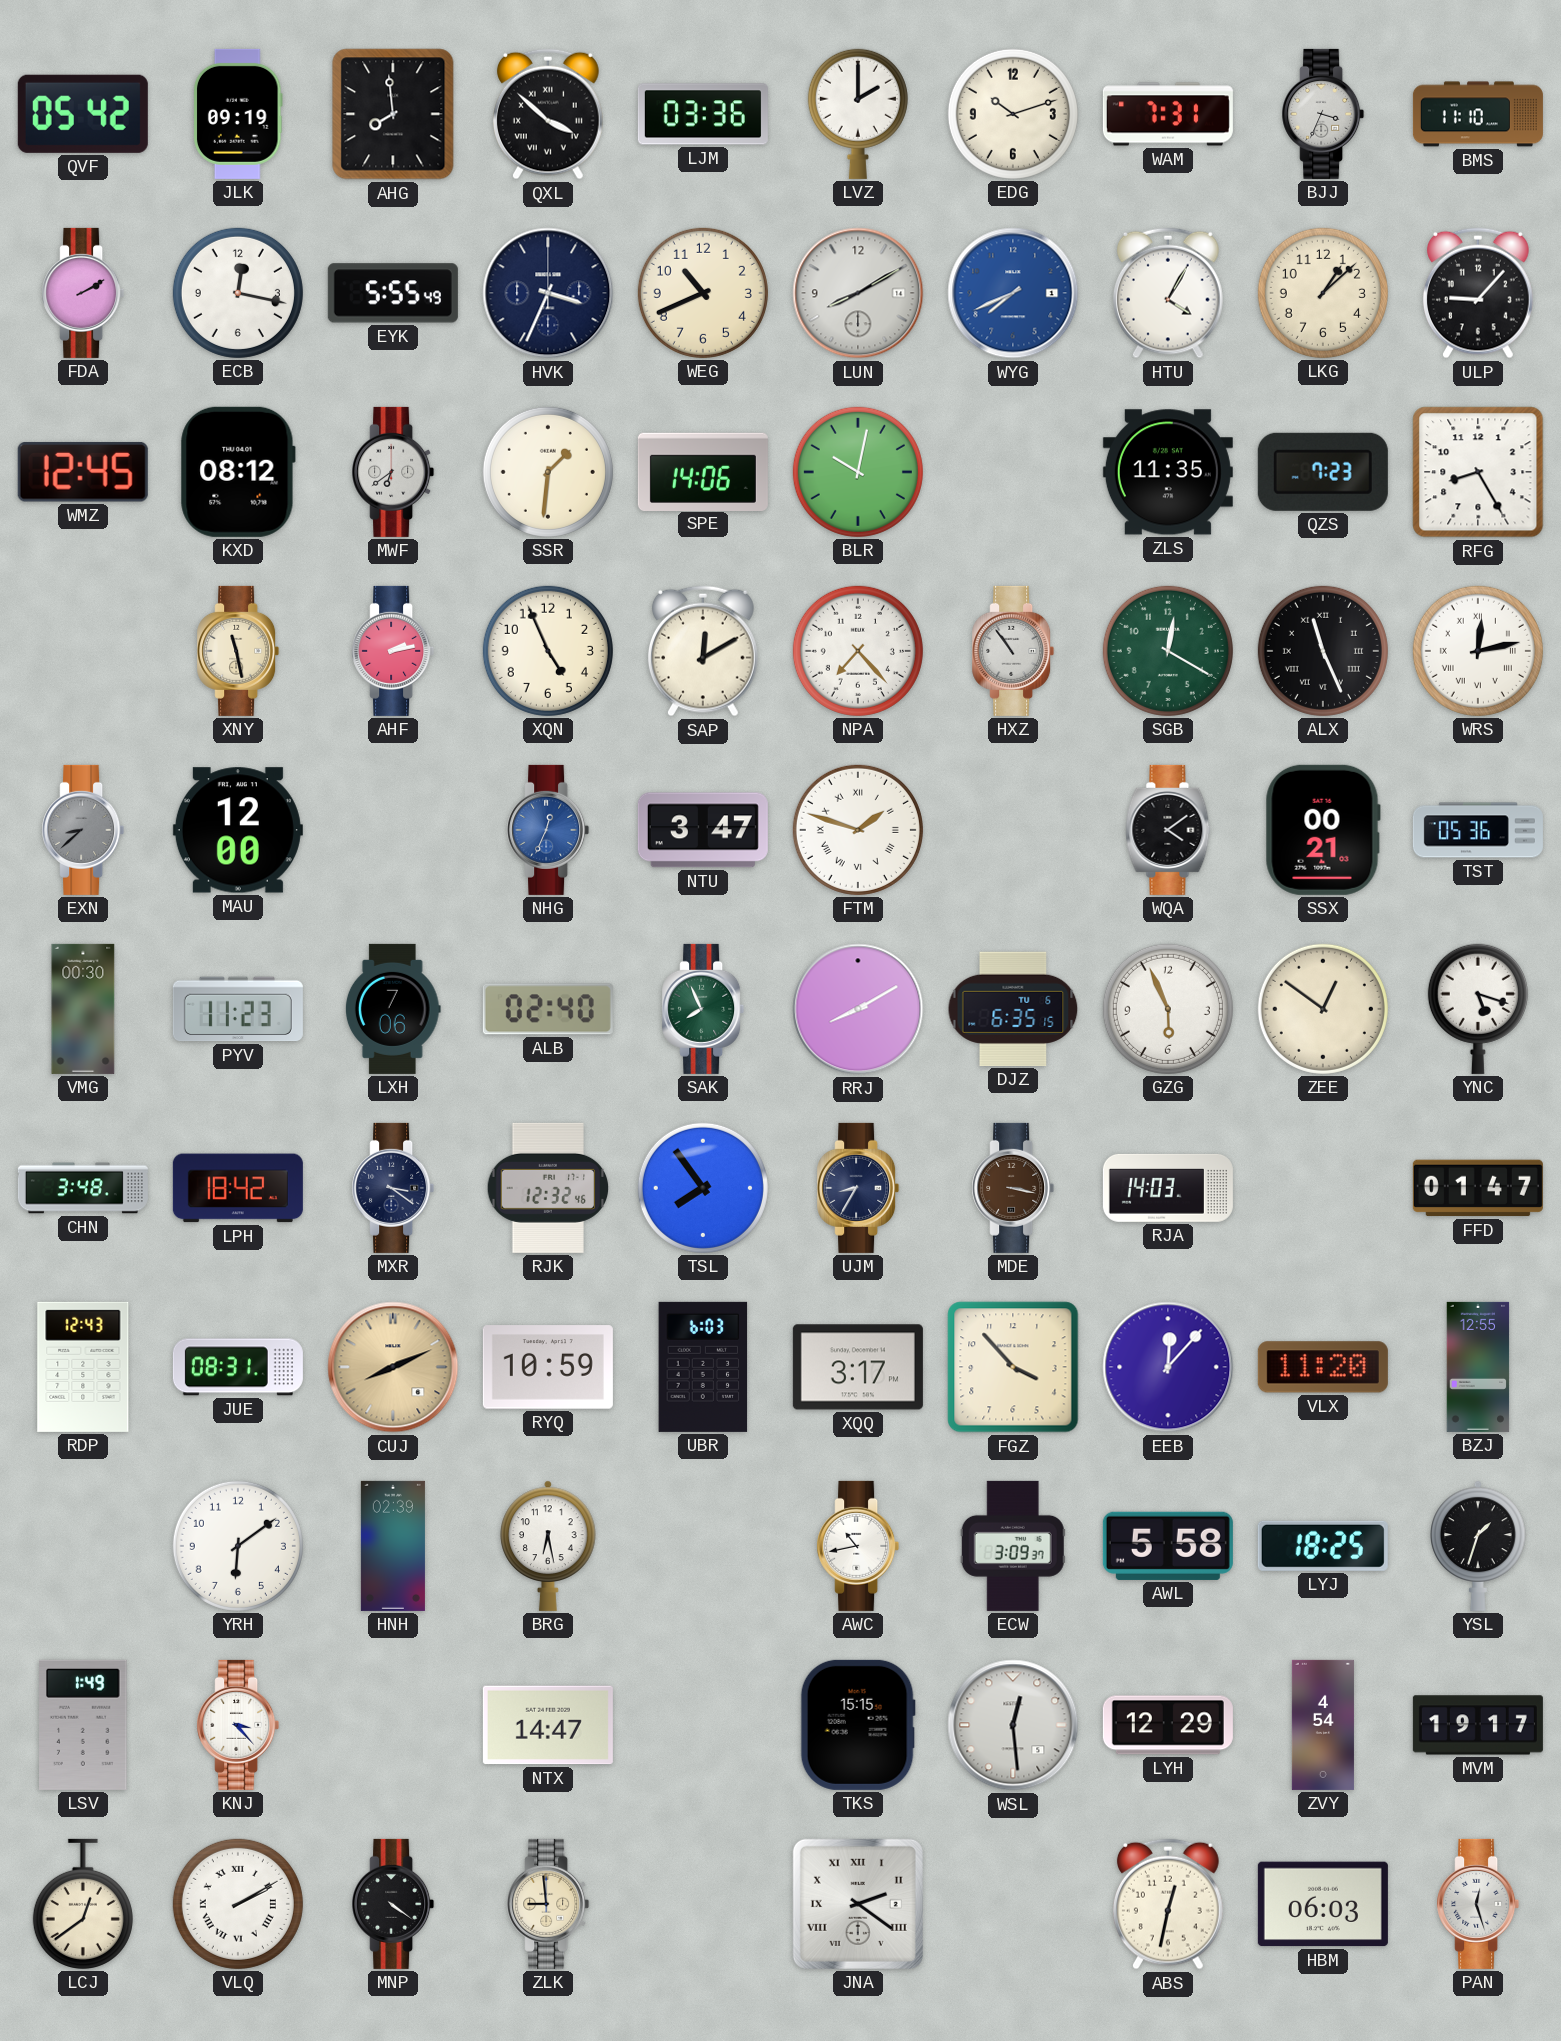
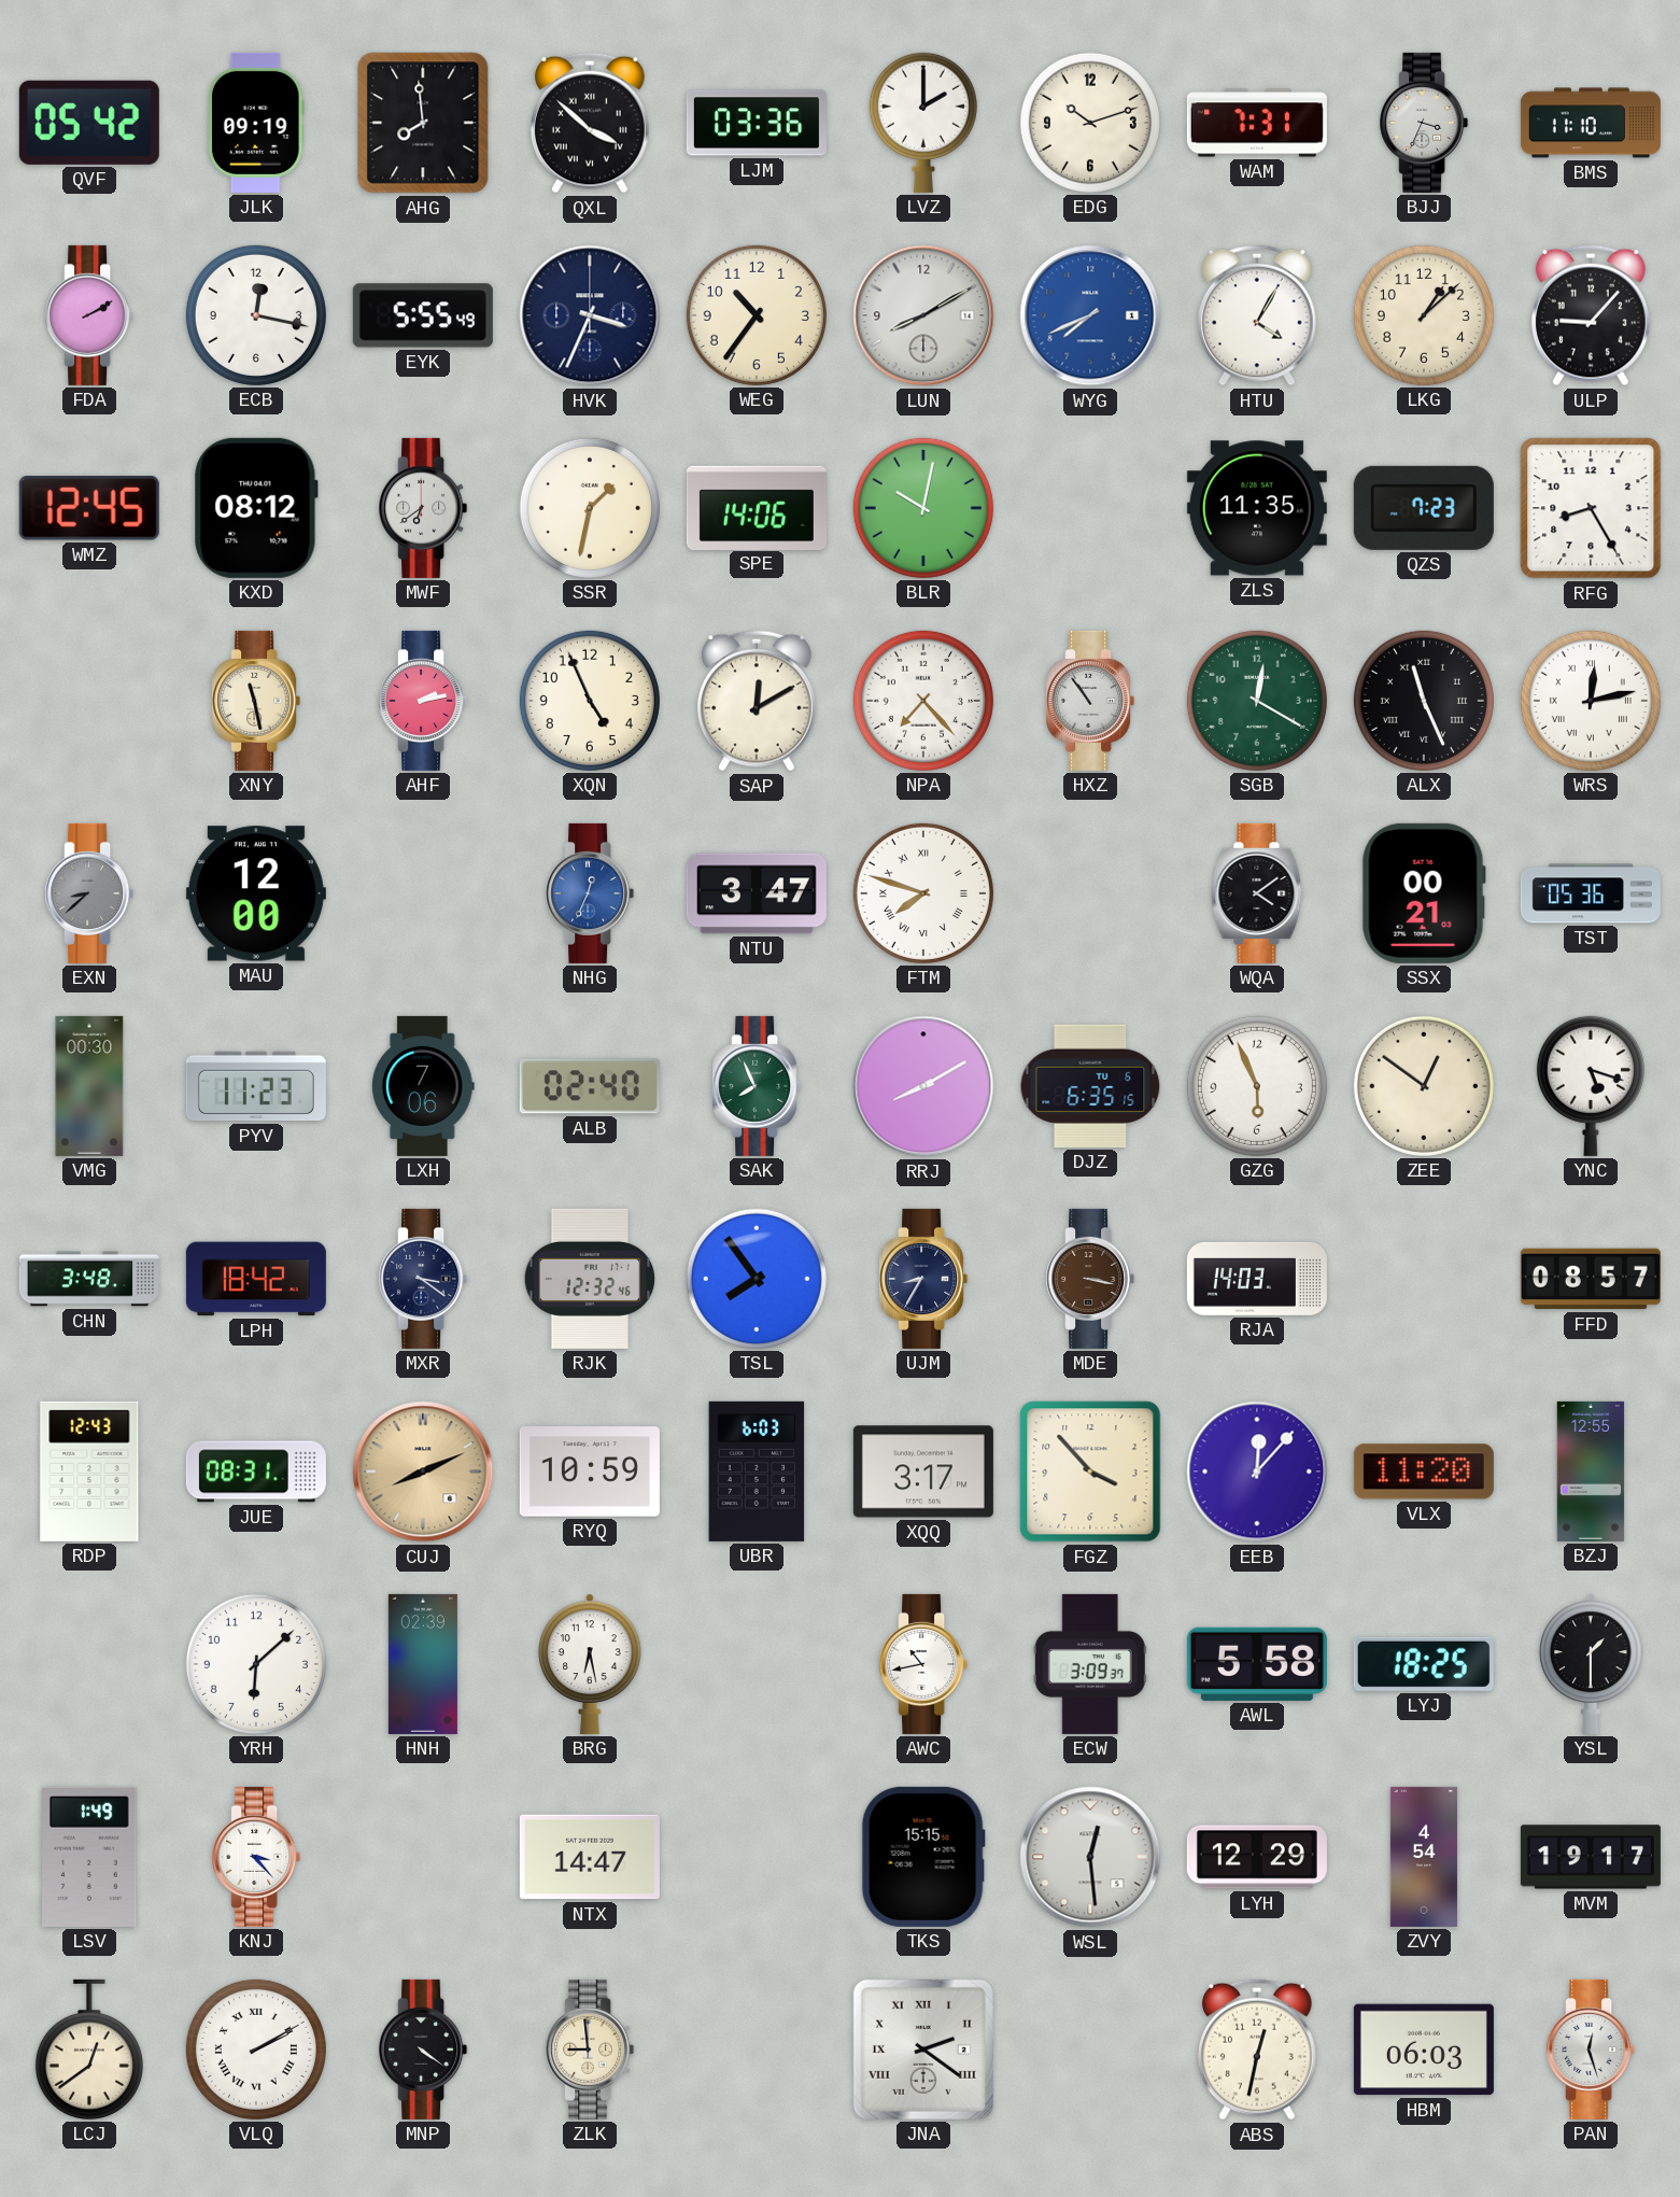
WEG: 10:41 -> 10:36
SSR: 1:31 -> 1:32
FTM: 1:48 -> 7:48
FFD: 01:47 -> 08:57
YRH: 6:09 -> 6:08
YSL: 1:33 -> 1:30
